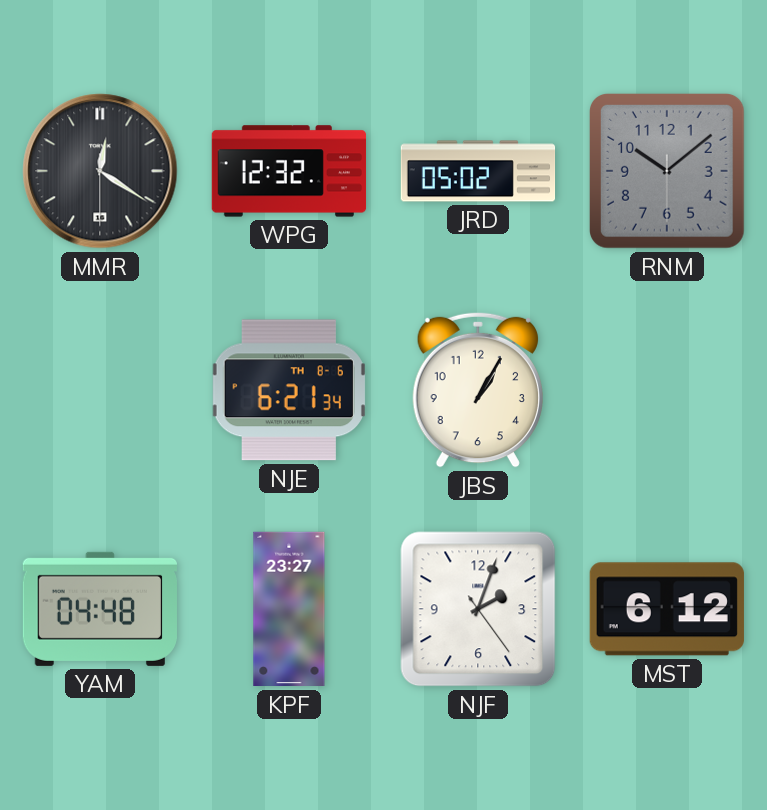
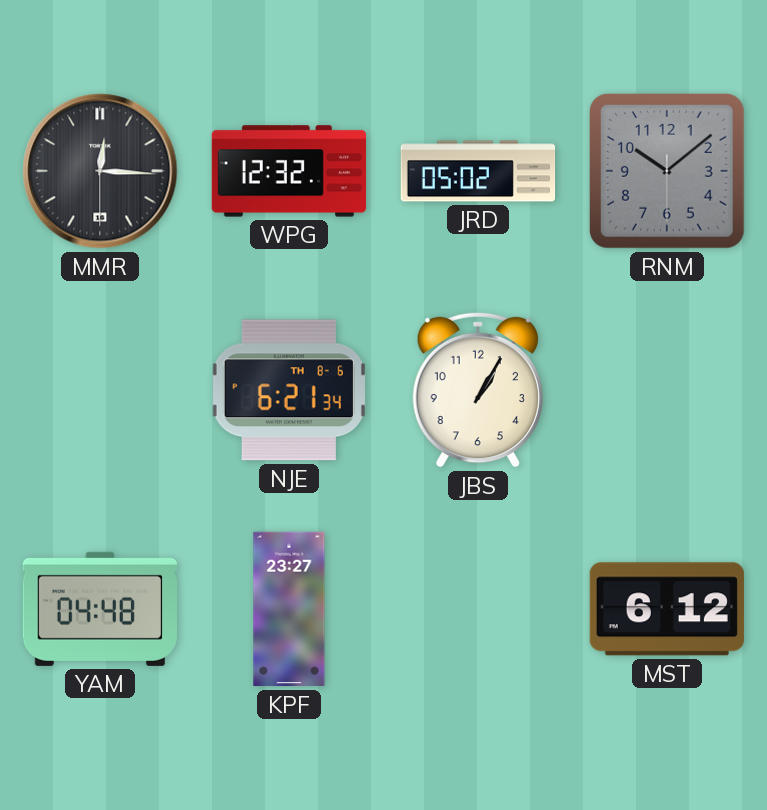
MMR: 12:20 -> 12:15
NJF: 2:03 -> none
